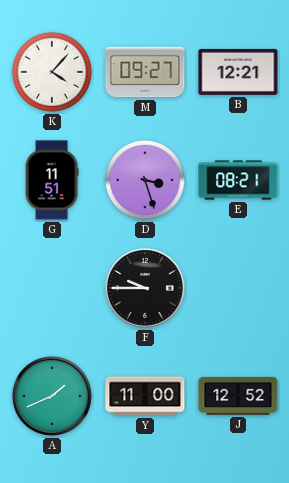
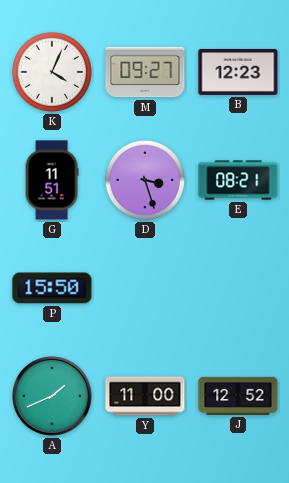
K: 4:07 -> 4:04
B: 12:21 -> 12:23
P: none -> 15:50
F: 9:45 -> none
